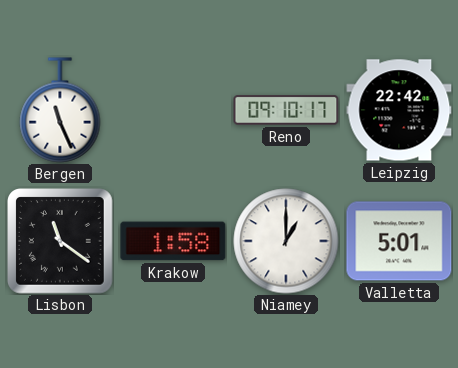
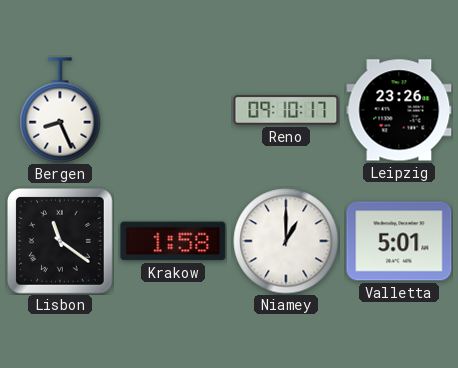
Bergen: 11:26 -> 8:26
Leipzig: 22:42 -> 23:26
